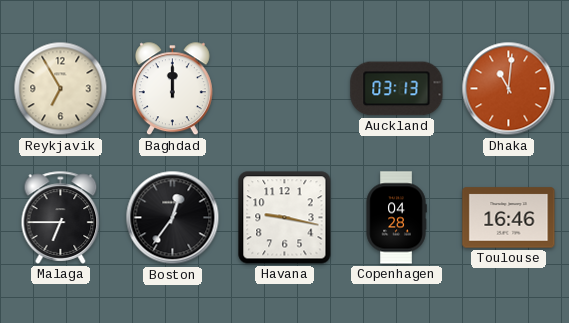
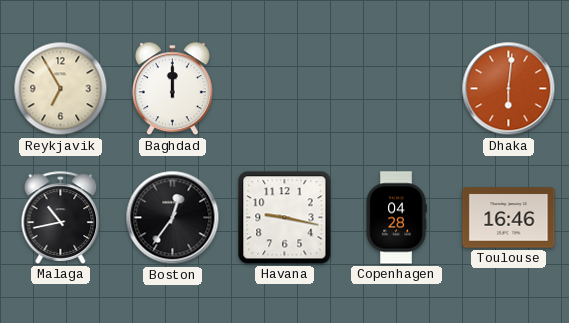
Auckland: 03:13 -> none
Dhaka: 11:01 -> 6:01
Malaga: 6:45 -> 10:43
